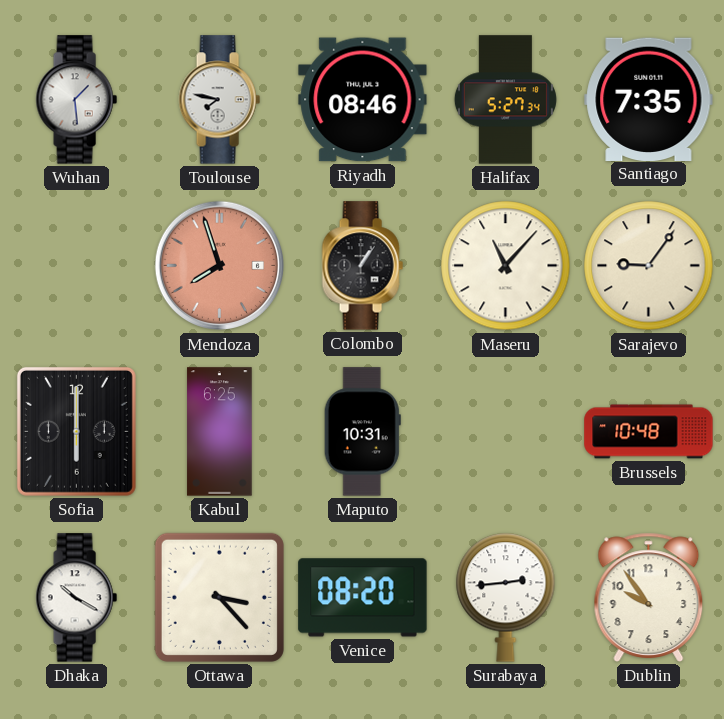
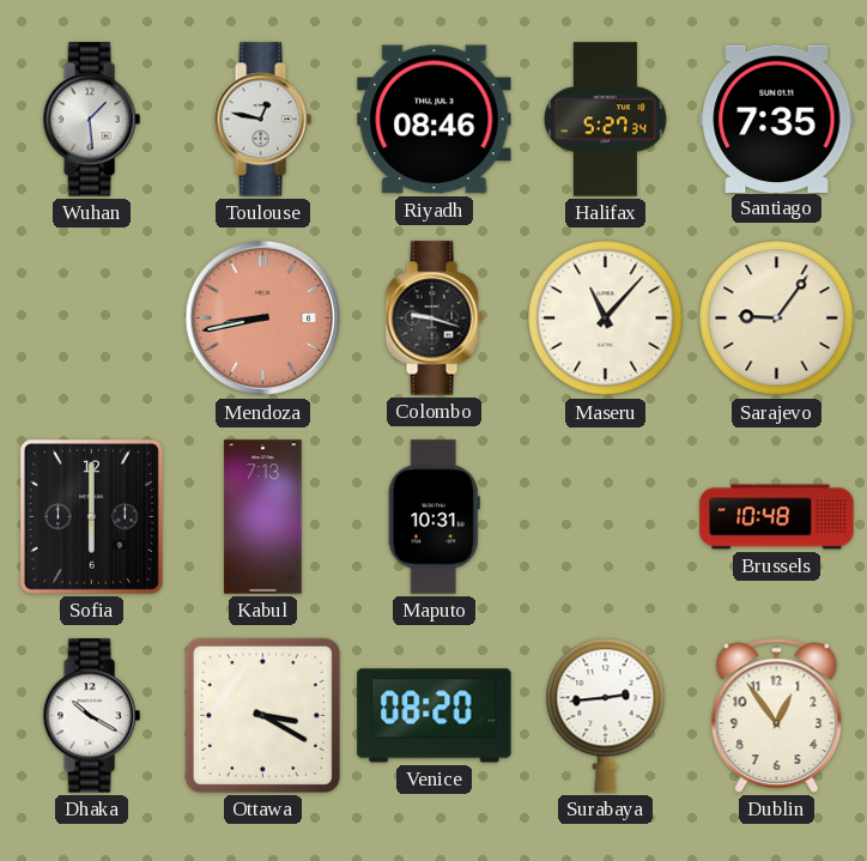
Toulouse: 7:47 -> 12:47
Mendoza: 7:57 -> 8:43
Colombo: 1:06 -> 9:18
Kabul: 6:25 -> 7:13
Ottawa: 3:23 -> 3:20
Dublin: 9:54 -> 12:54
